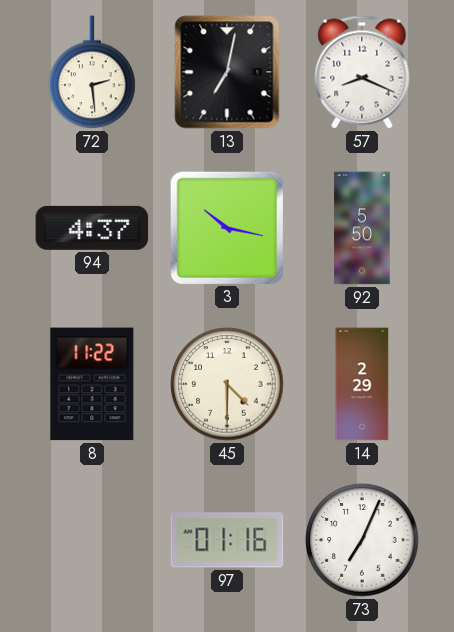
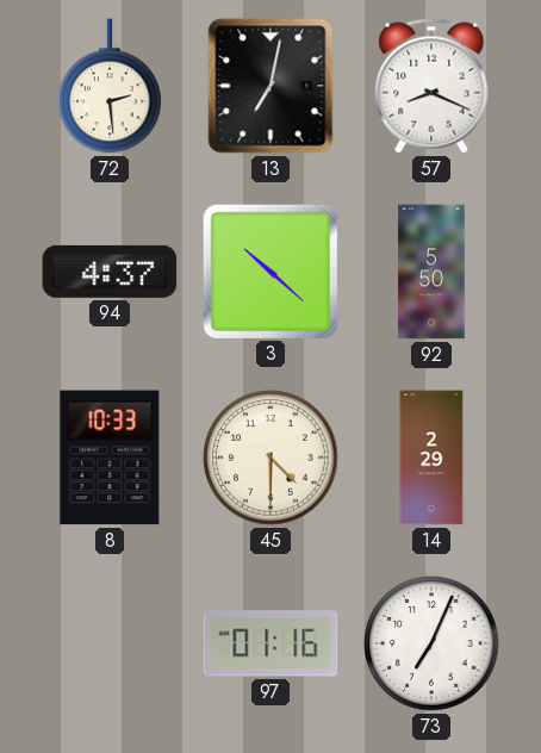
3: 10:17 -> 10:22
8: 11:22 -> 10:33
